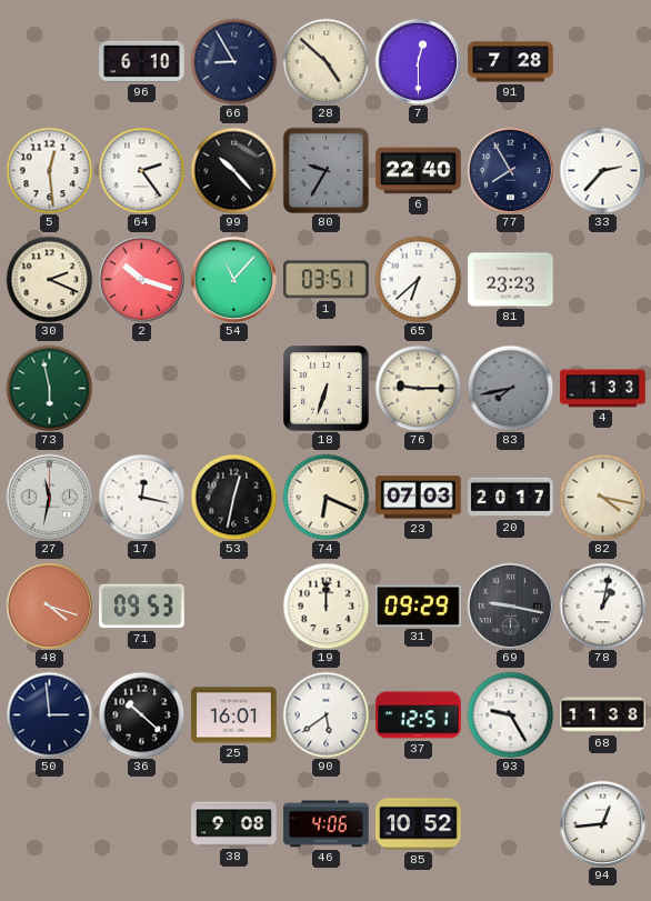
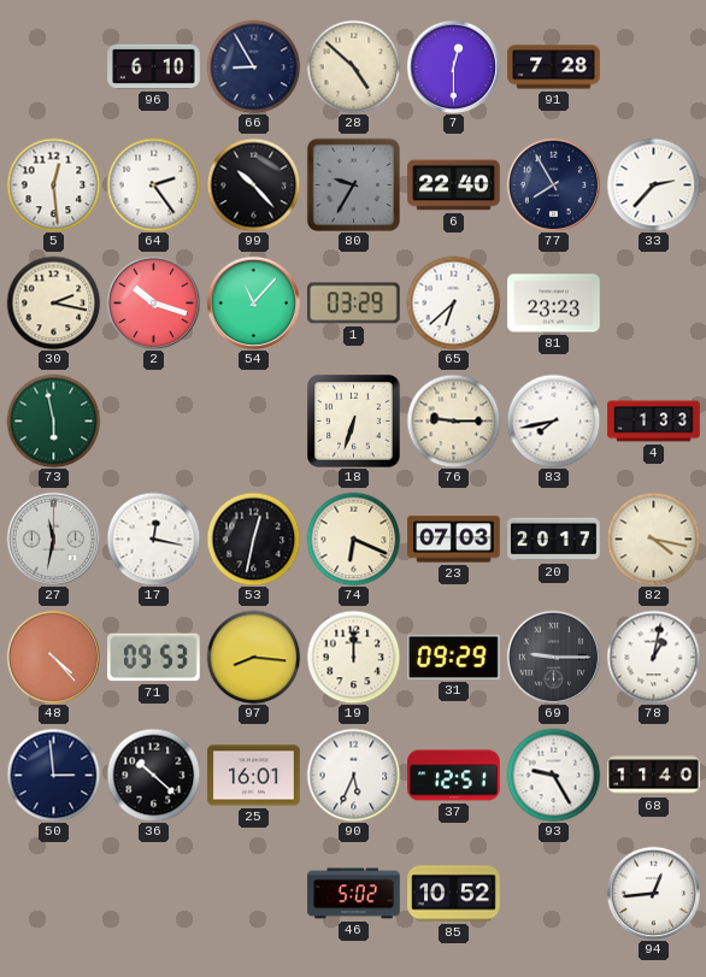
30: 2:19 -> 2:17
1: 03:51 -> 03:29
83 dial: grey -> white
48: 4:18 -> 4:23
97: none -> 8:16
69: 9:17 -> 9:15
90: 5:39 -> 5:34
68: 11:38 -> 11:40
38: 9:08 -> none
46: 4:06 -> 5:02
